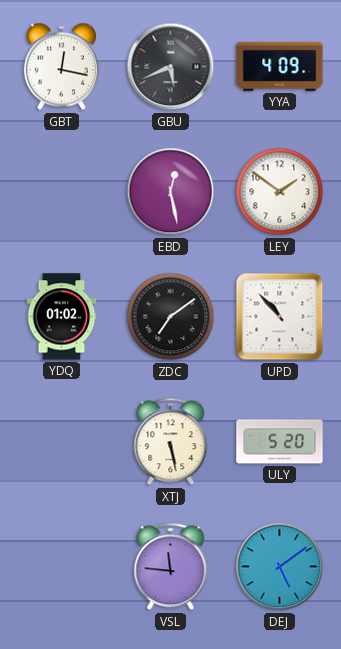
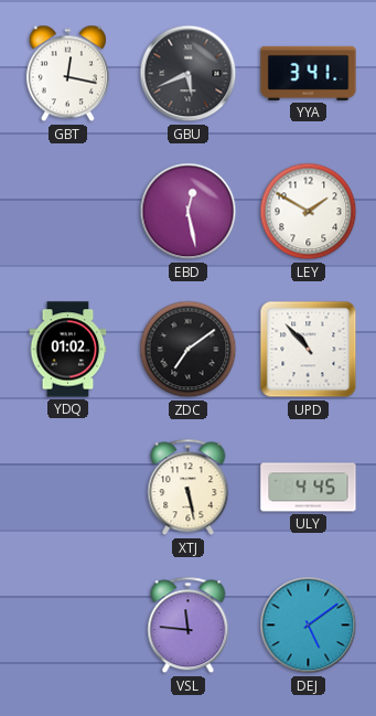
YYA: 4:09 -> 3:41
LEY: 1:51 -> 1:50
ULY: 5:20 -> 4:45
